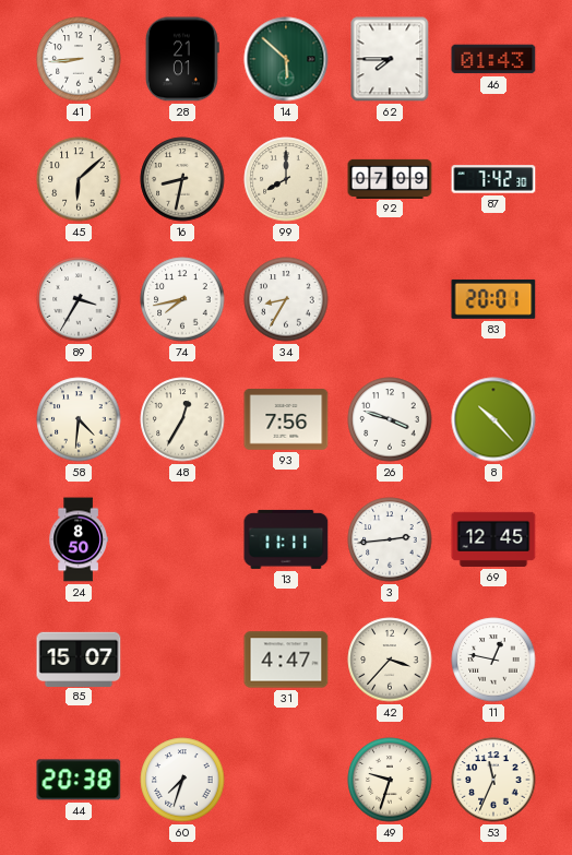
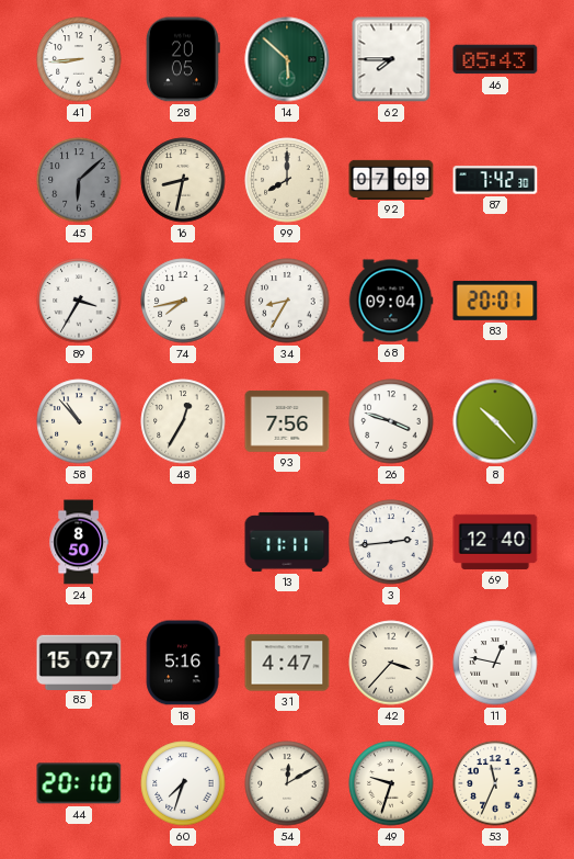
28: 21:01 -> 20:05
46: 01:43 -> 05:43
45 dial: cream -> grey
68: none -> 09:04
58: 4:31 -> 10:53
69: 12:45 -> 12:40
18: none -> 5:16
44: 20:38 -> 20:10
54: none -> 12:10
